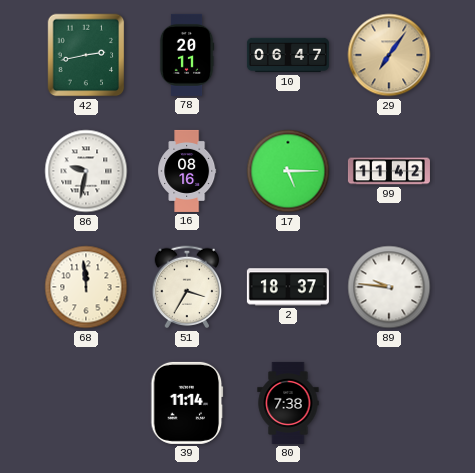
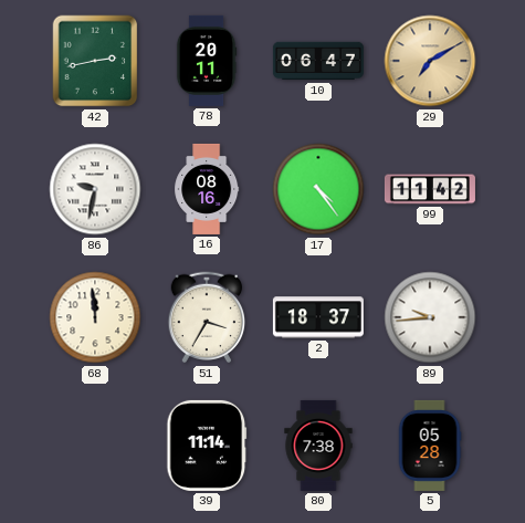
29: 7:06 -> 7:10
17: 5:15 -> 4:24
89: 9:46 -> 9:44
5: none -> 05:28
